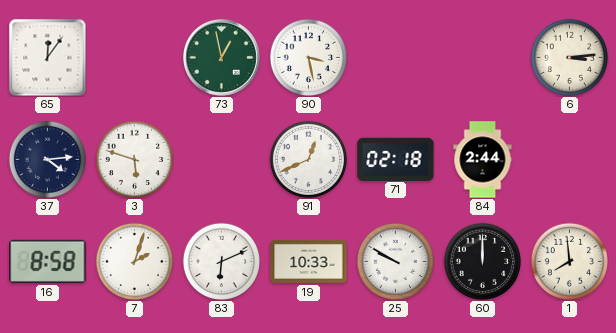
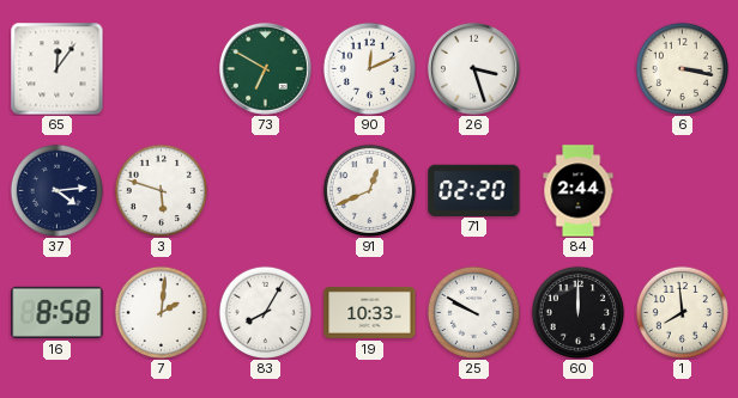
73: 12:58 -> 6:50
90: 3:28 -> 12:11
26: none -> 3:27
6: 3:14 -> 3:17
71: 02:18 -> 02:20
7: 2:03 -> 2:01
83: 6:11 -> 8:05
